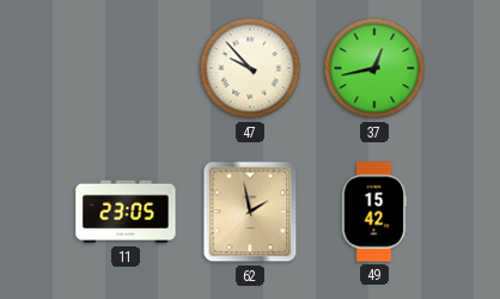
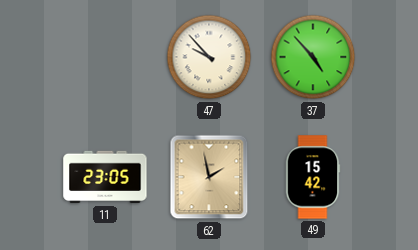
37: 12:43 -> 4:53
